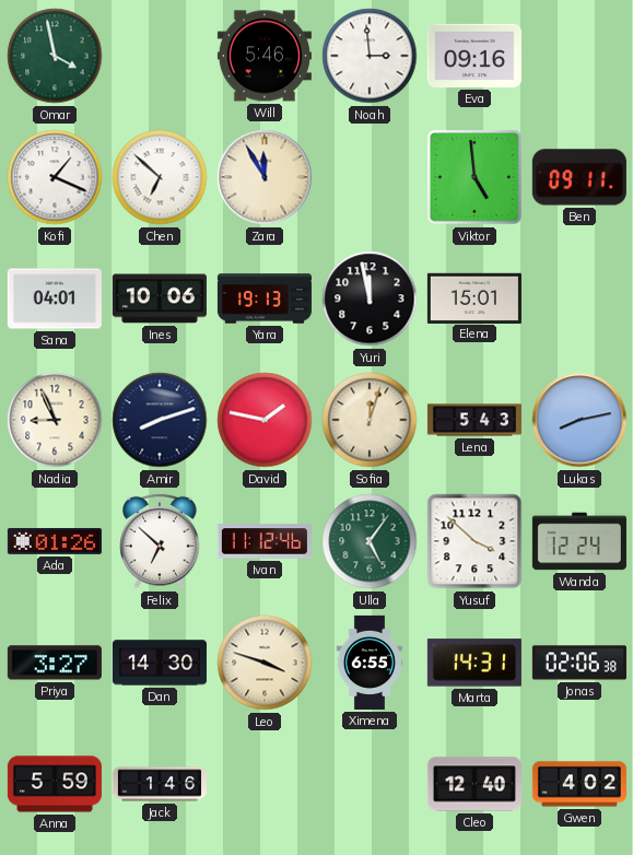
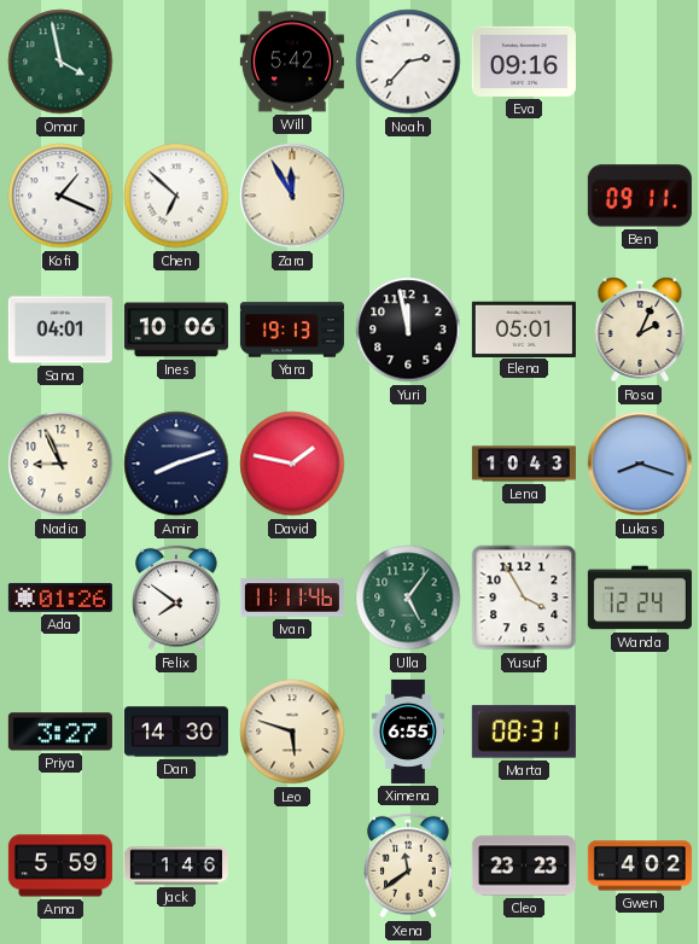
Will: 5:46 -> 5:42
Noah: 2:59 -> 2:37
Viktor: 4:59 -> none
Elena: 15:01 -> 05:01
Rosa: none -> 2:04
Sofia: 12:03 -> none
Lena: 5:43 -> 10:43
Lukas: 8:13 -> 8:18
Felix: 6:52 -> 7:51
Ivan: 11:12 -> 11:11
Yusuf: 3:52 -> 3:55
Leo: 3:48 -> 5:48
Marta: 14:31 -> 08:31
Jonas: 02:06 -> none
Xena: none -> 11:39
Cleo: 12:40 -> 23:23
